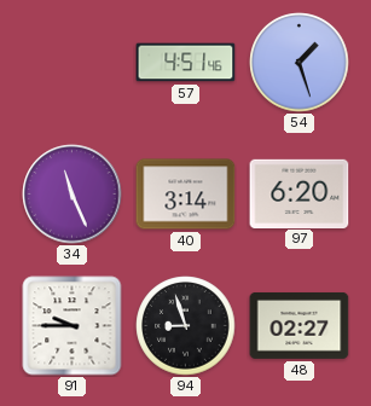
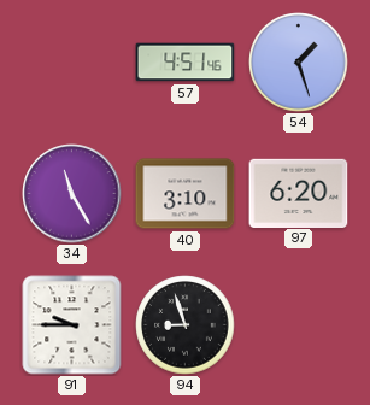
34: 11:26 -> 11:25
40: 3:14 -> 3:10
48: 02:27 -> none
